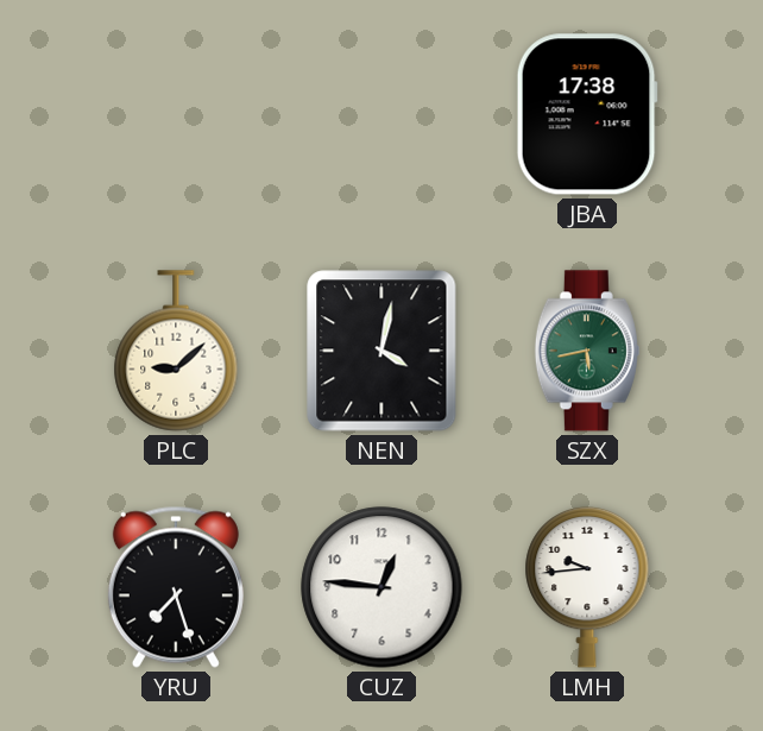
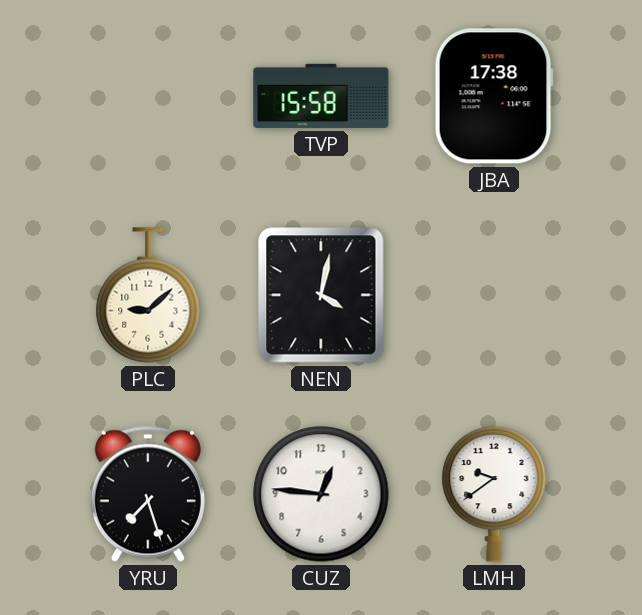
TVP: none -> 15:58
SZX: 5:43 -> none
LMH: 9:44 -> 9:39
